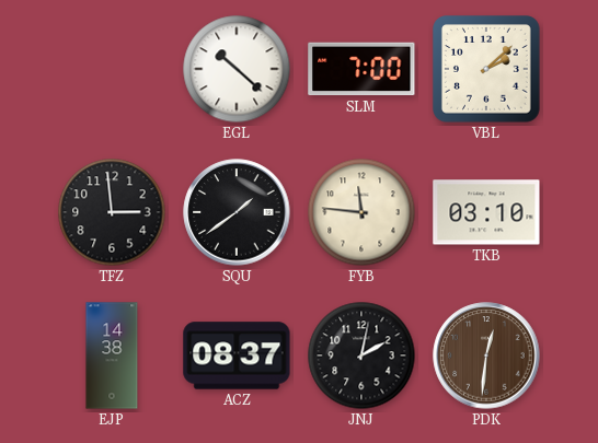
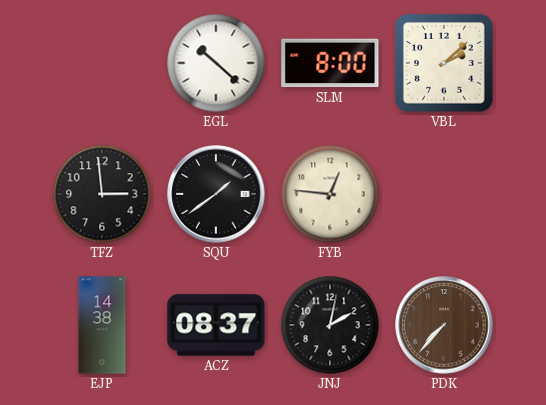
SLM: 7:00 -> 8:00
FYB: 11:46 -> 12:46
TKB: 03:10 -> none
PDK: 12:31 -> 7:37
